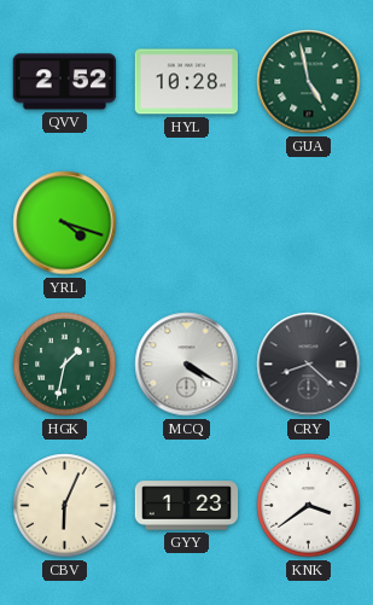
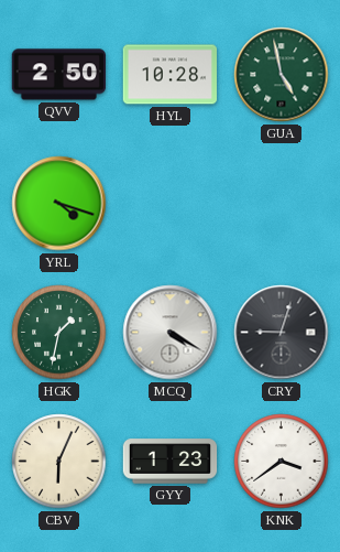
QVV: 2:52 -> 2:50
CRY: 8:22 -> 9:03
